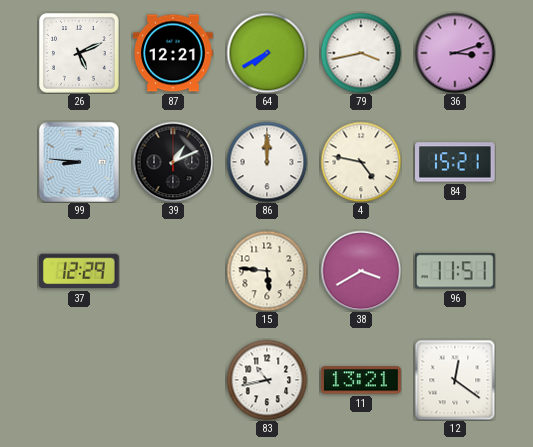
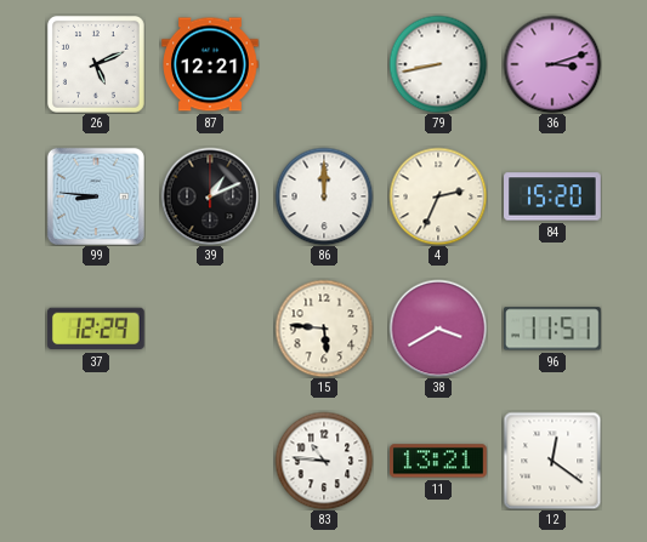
64: 7:40 -> none
79: 3:43 -> 8:43
4: 4:47 -> 2:34
84: 15:21 -> 15:20
83: 10:43 -> 10:46
